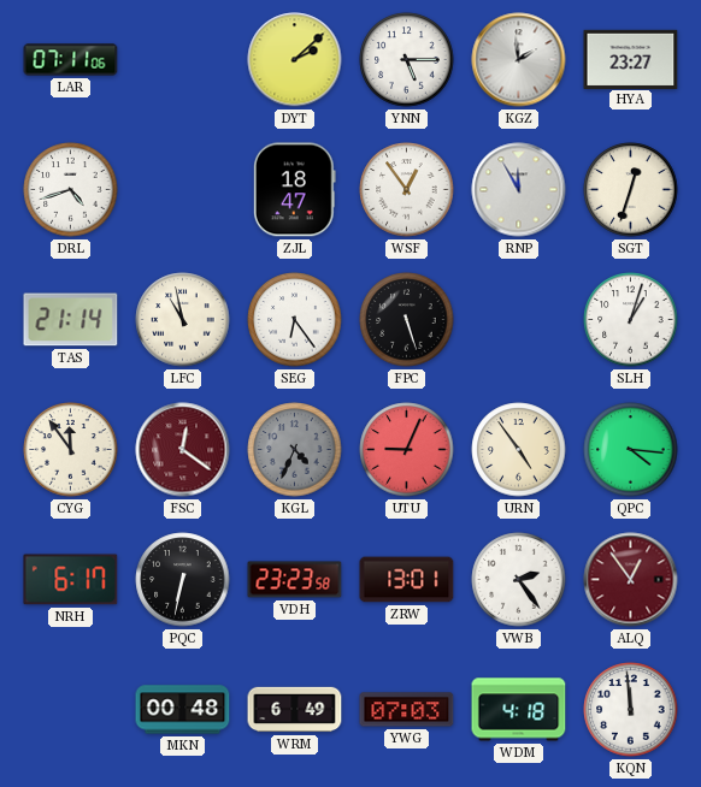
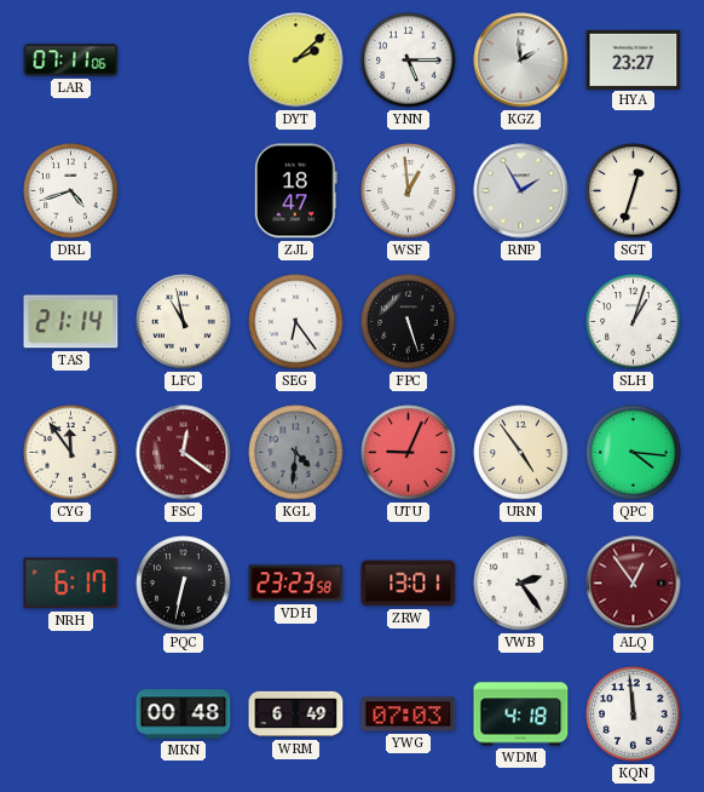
WSF: 12:54 -> 12:59
RNP: 11:55 -> 1:55
KGL: 4:34 -> 4:31
